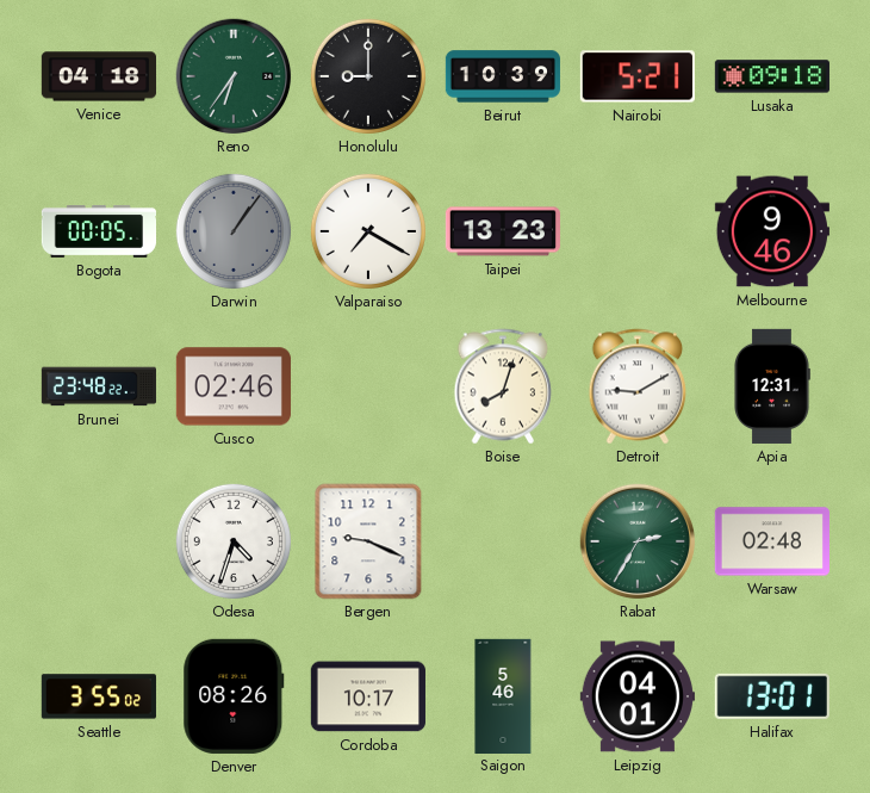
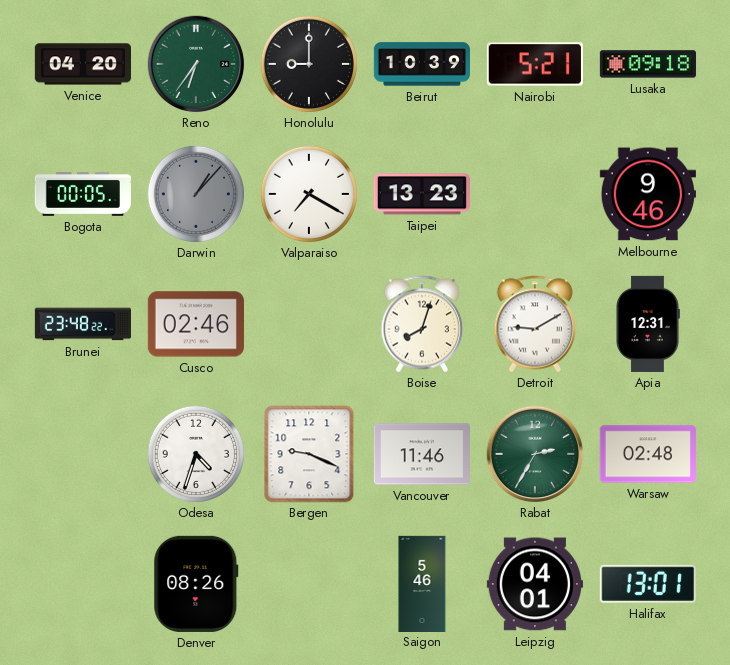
Venice: 04:18 -> 04:20
Darwin: 1:06 -> 1:07
Vancouver: none -> 11:46
Seattle: 3:55 -> none
Cordoba: 10:17 -> none
